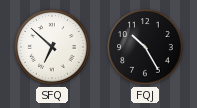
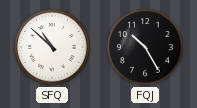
SFQ: 6:52 -> 10:52
